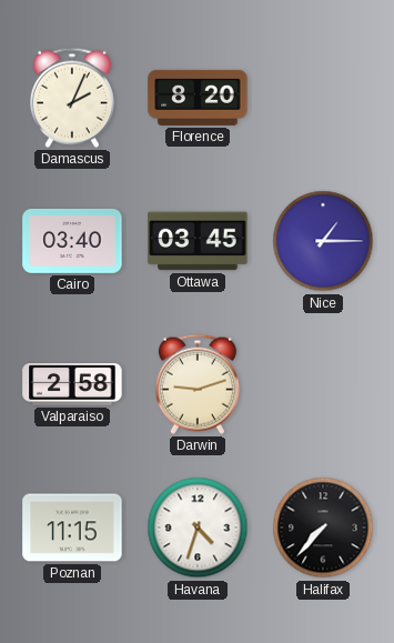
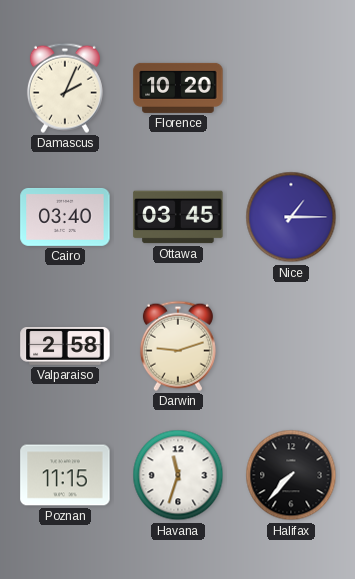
Florence: 8:20 -> 10:20
Havana: 4:33 -> 11:33
